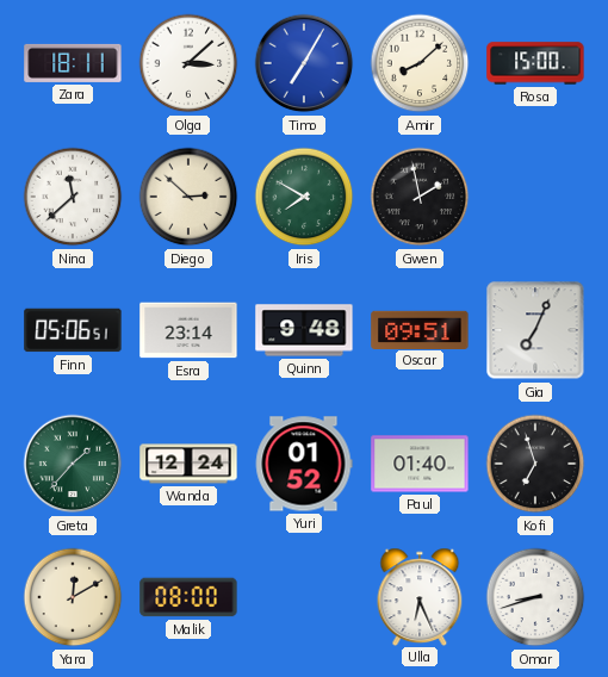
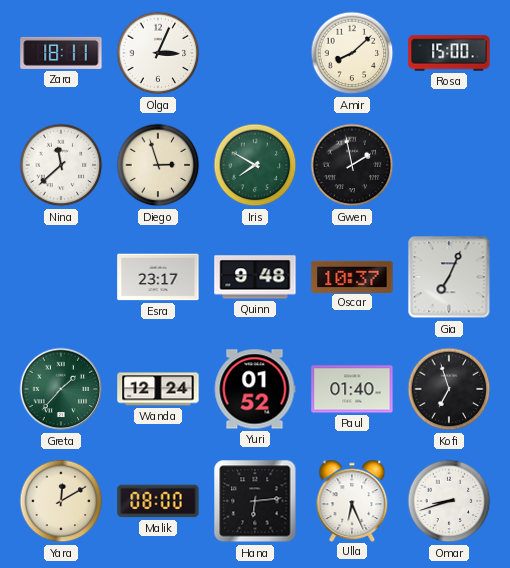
Olga: 3:08 -> 3:04
Timo: 7:05 -> none
Diego: 2:52 -> 2:57
Finn: 05:06 -> none
Esra: 23:14 -> 23:17
Oscar: 09:51 -> 10:37
Hana: none -> 6:14
